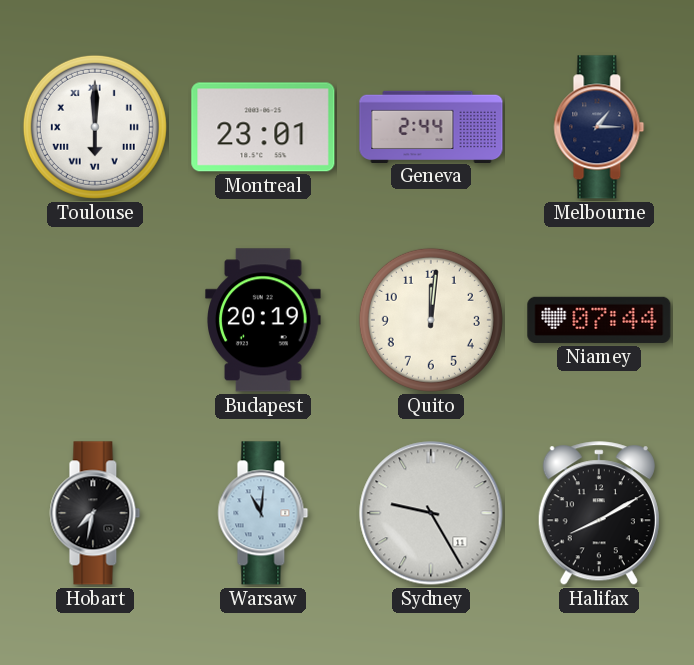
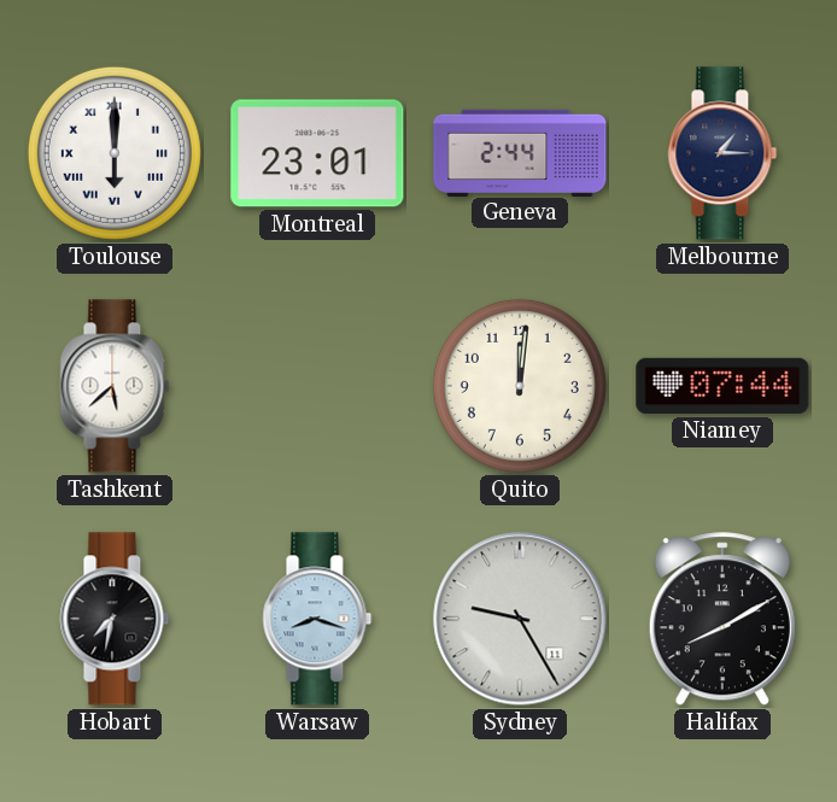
Tashkent: none -> 5:38
Budapest: 20:19 -> none
Warsaw: 11:01 -> 8:18
